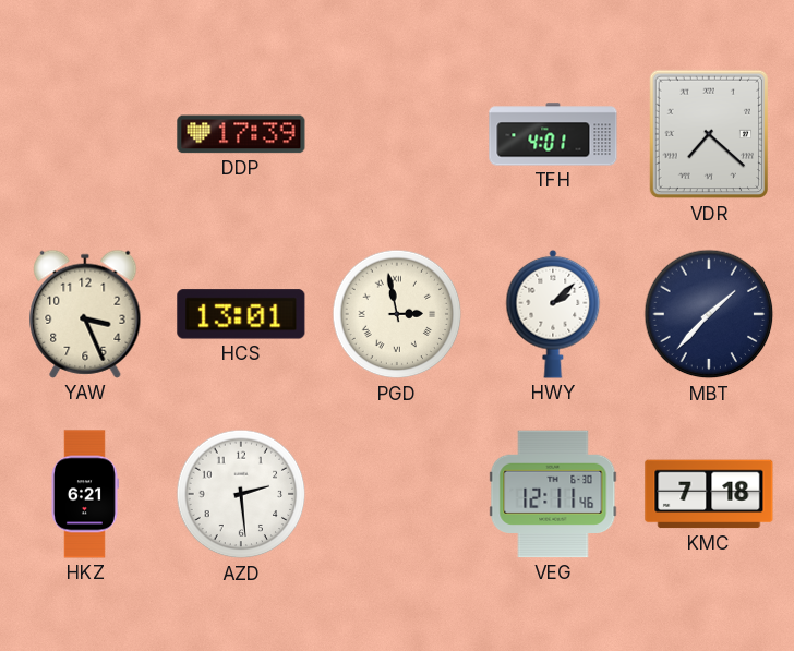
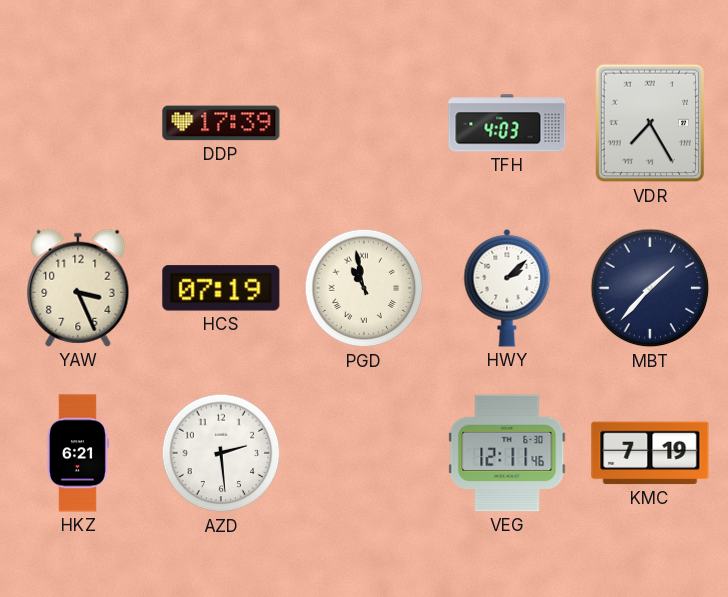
TFH: 4:01 -> 4:03
VDR: 7:22 -> 7:25
HCS: 13:01 -> 07:19
PGD: 2:58 -> 10:58
KMC: 7:18 -> 7:19
